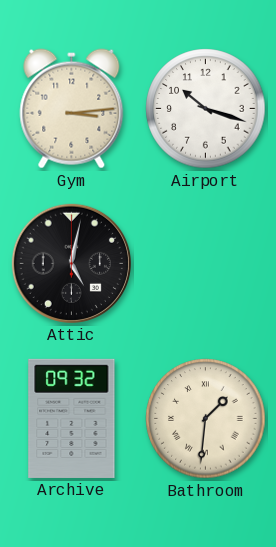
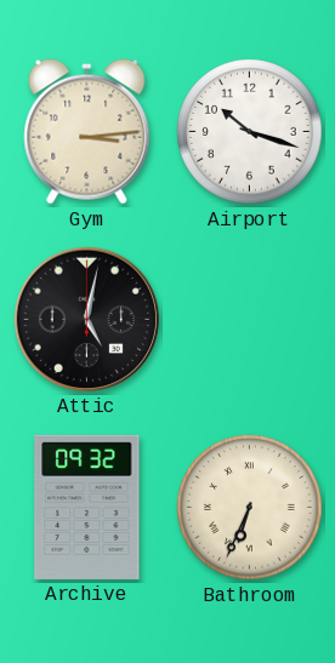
Bathroom: 1:31 -> 6:34
